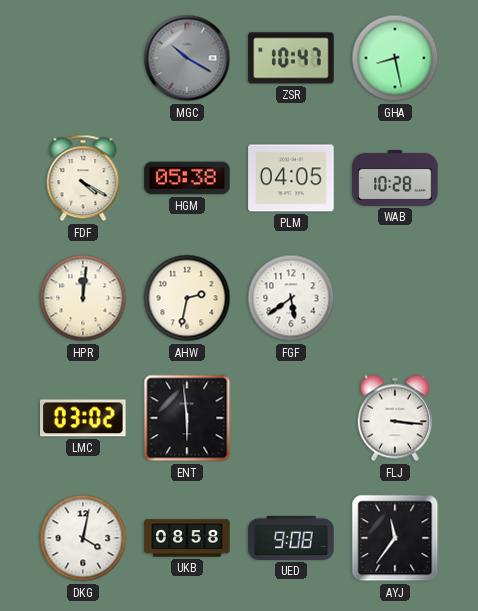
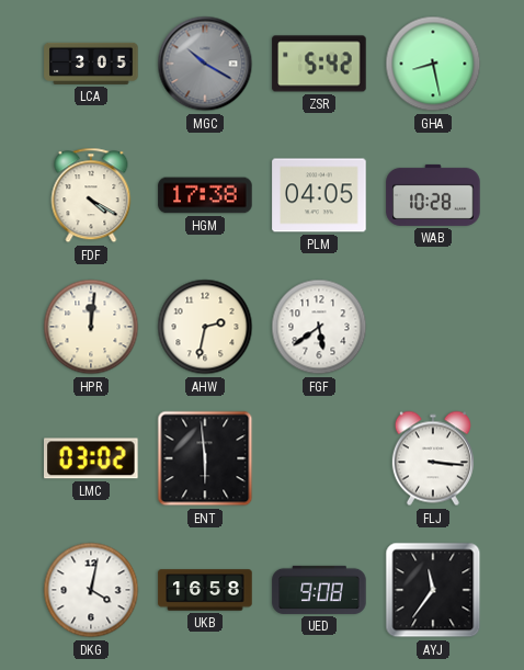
LCA: none -> 3:05
ZSR: 10:47 -> 5:42
HGM: 05:38 -> 17:38
UKB: 08:58 -> 16:58
